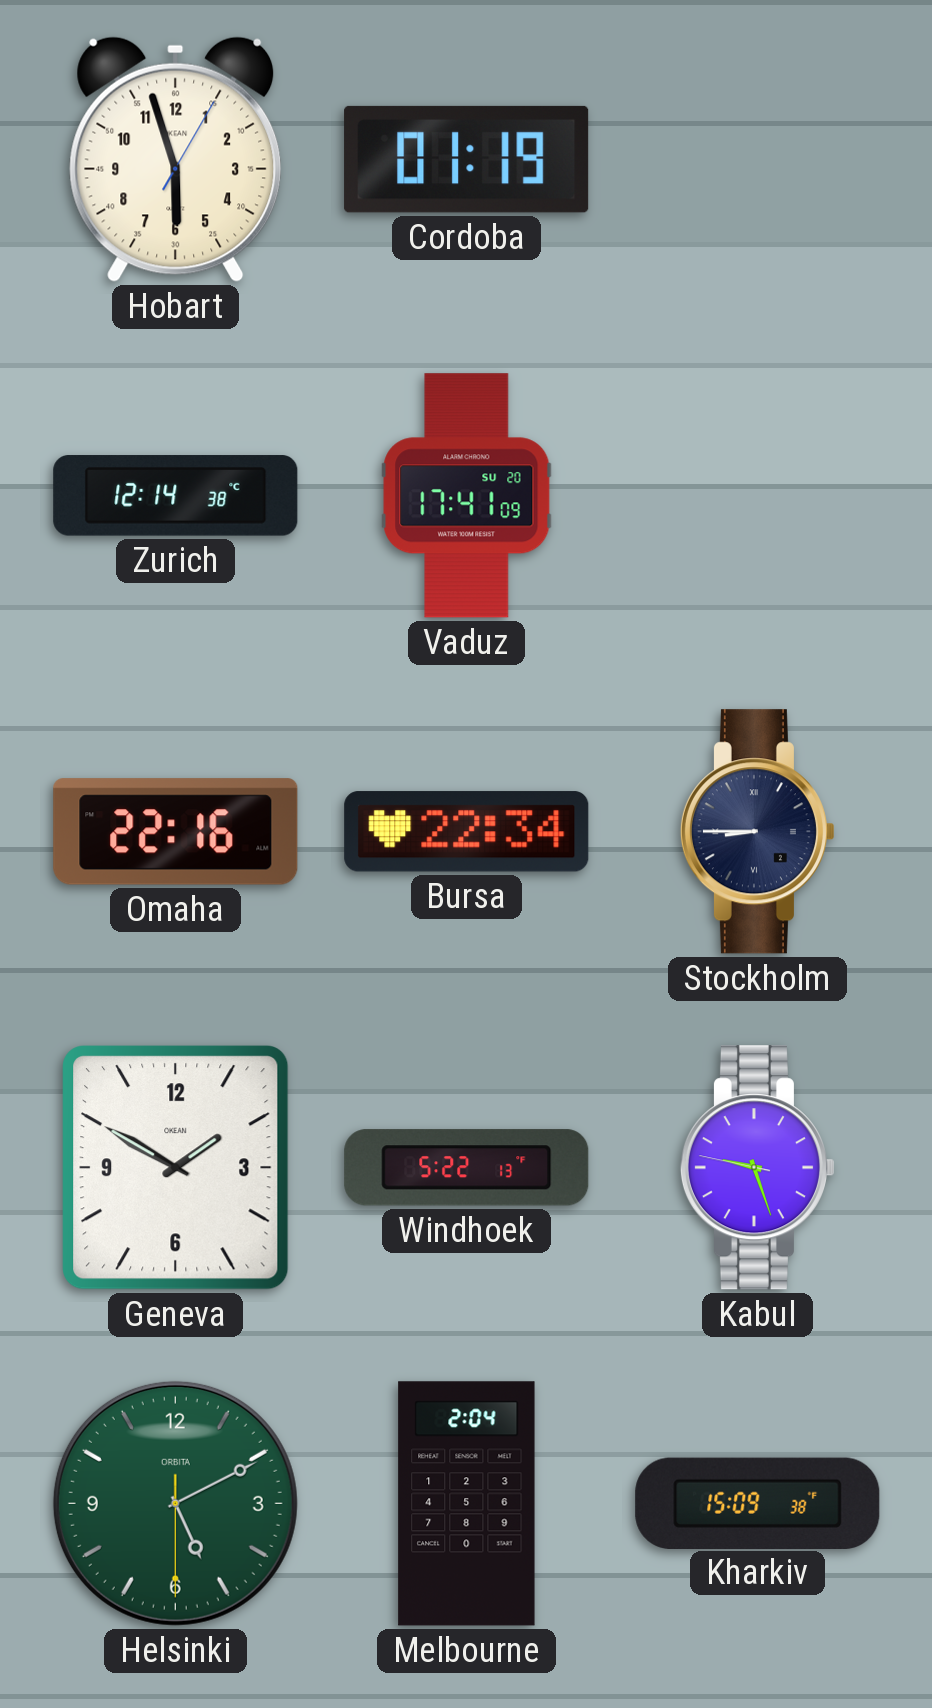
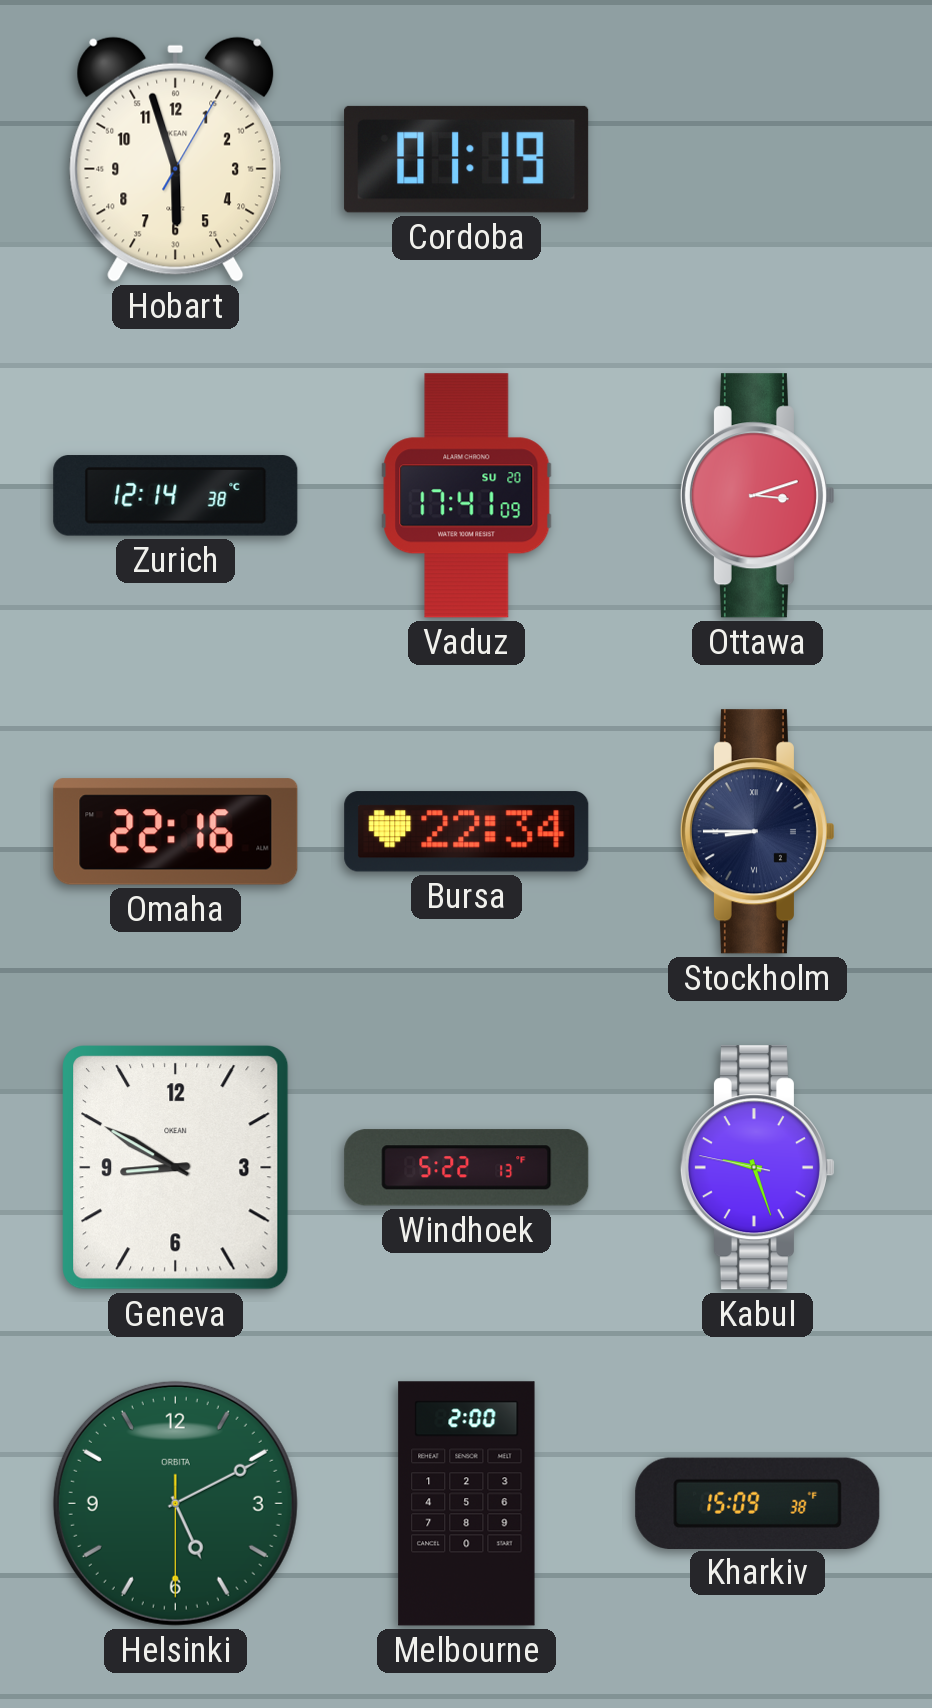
Ottawa: none -> 3:12
Geneva: 1:50 -> 8:50
Melbourne: 2:04 -> 2:00
